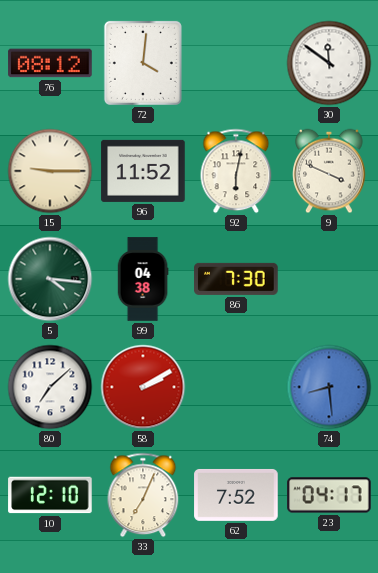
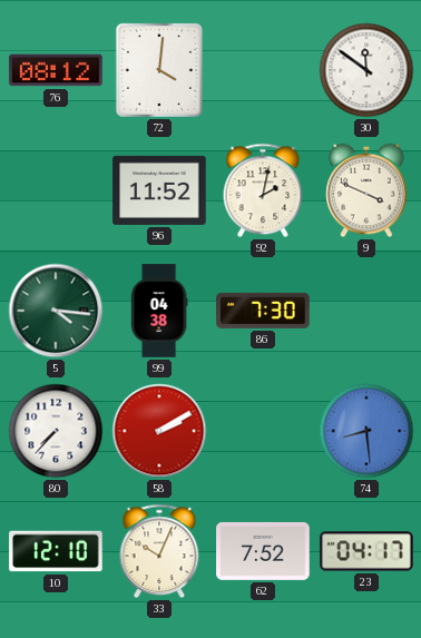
15: 9:15 -> none
92: 6:02 -> 2:02
80: 7:08 -> 7:37
33: 7:04 -> 10:04
